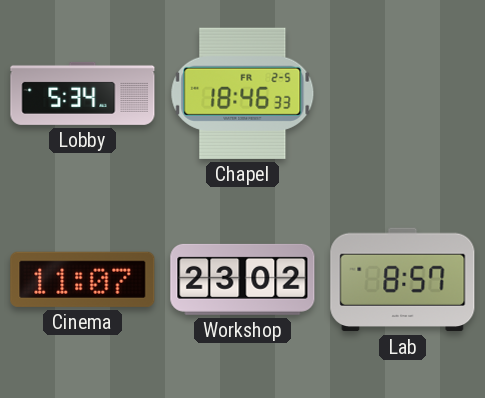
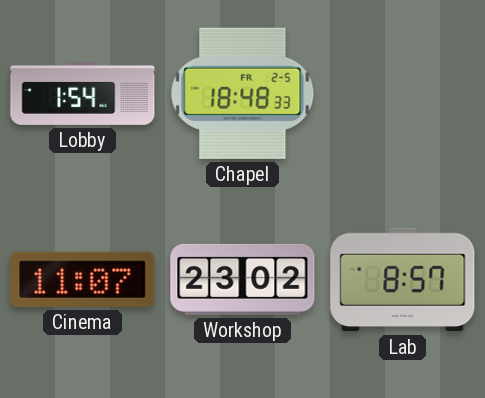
Lobby: 5:34 -> 1:54
Chapel: 18:46 -> 18:48
